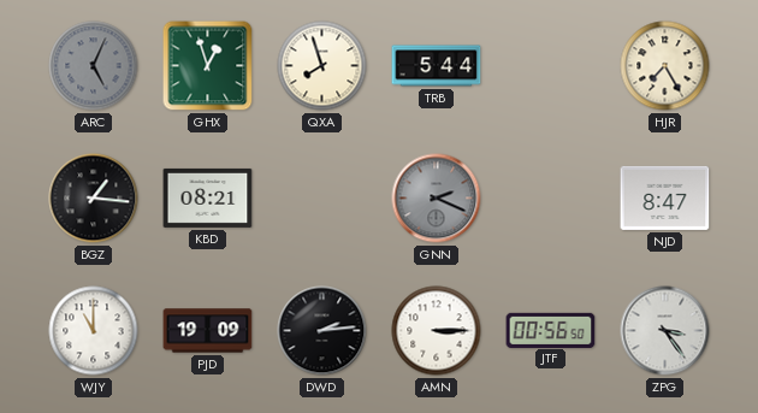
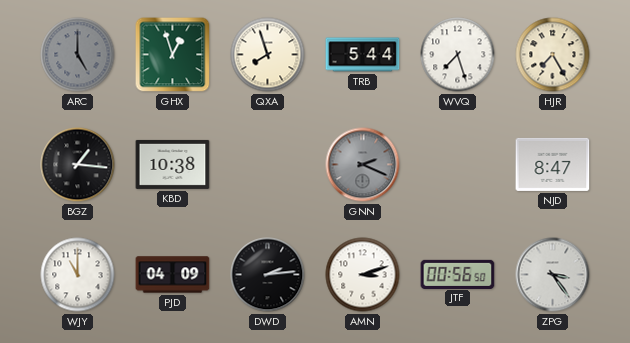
ARC: 5:04 -> 5:00
WVQ: none -> 7:27
KBD: 08:21 -> 10:38
PJD: 19:09 -> 04:09
AMN: 3:15 -> 3:12
